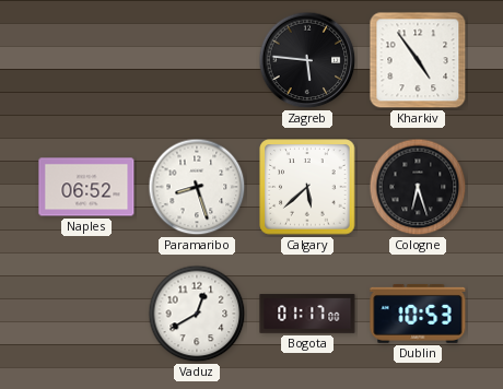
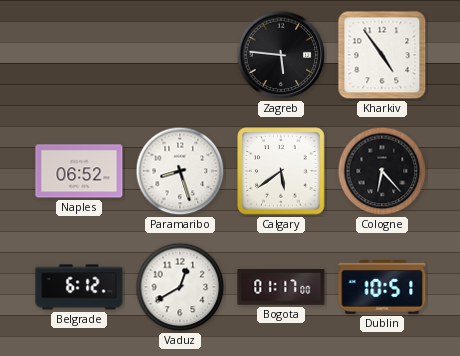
Calgary: 5:38 -> 5:39
Cologne: 6:27 -> 6:23
Belgrade: none -> 6:12
Dublin: 10:53 -> 10:51
